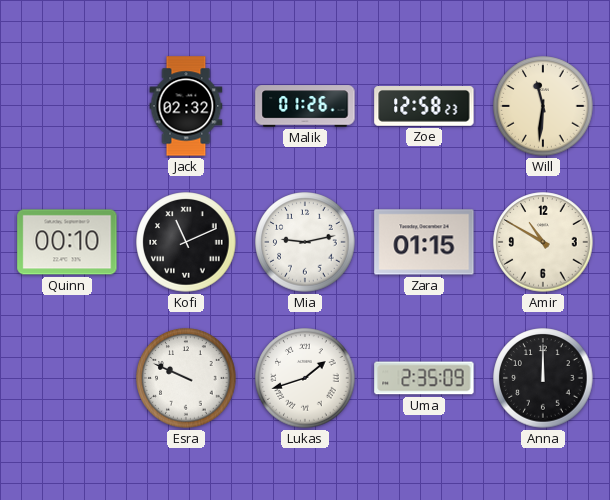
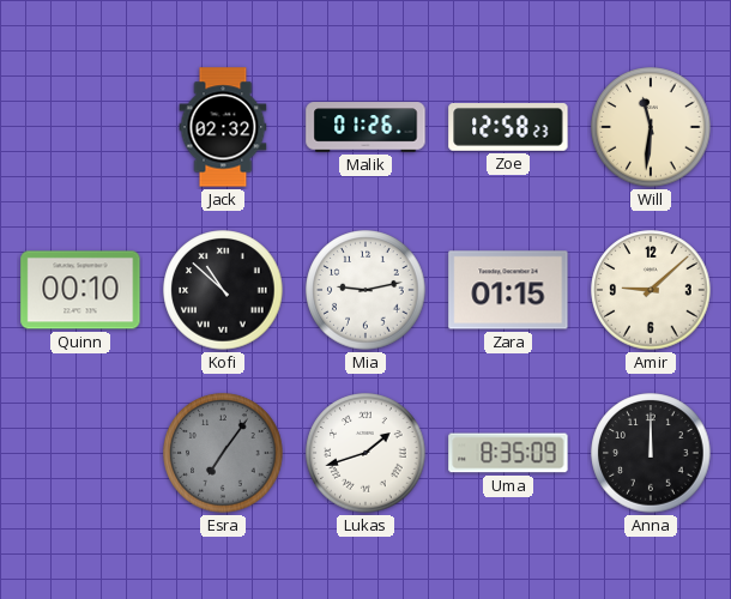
Kofi: 11:11 -> 10:52
Amir: 10:50 -> 9:08
Esra: 9:49 -> 7:06
Esra dial: white -> grey
Uma: 2:35 -> 8:35
